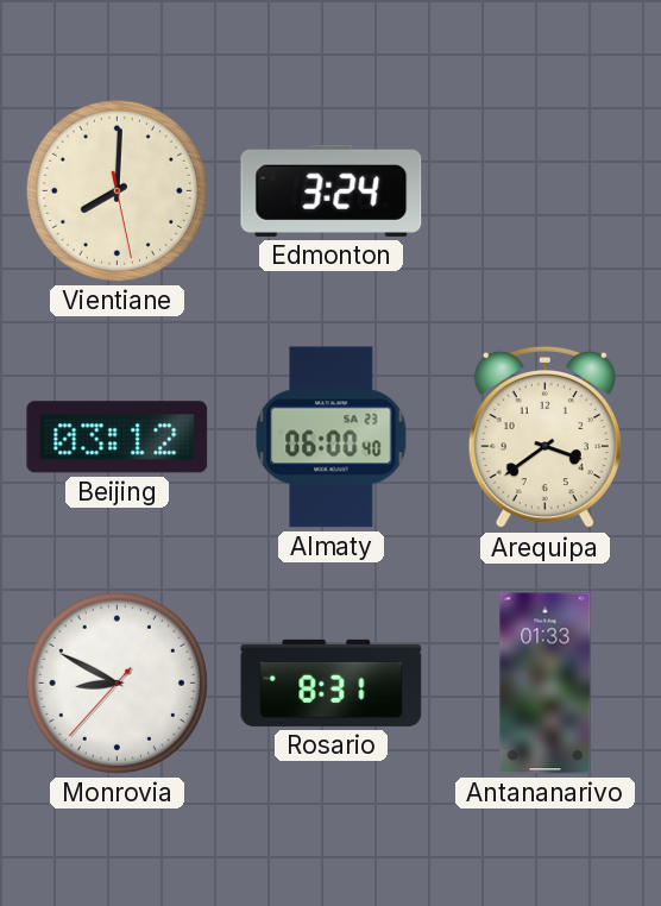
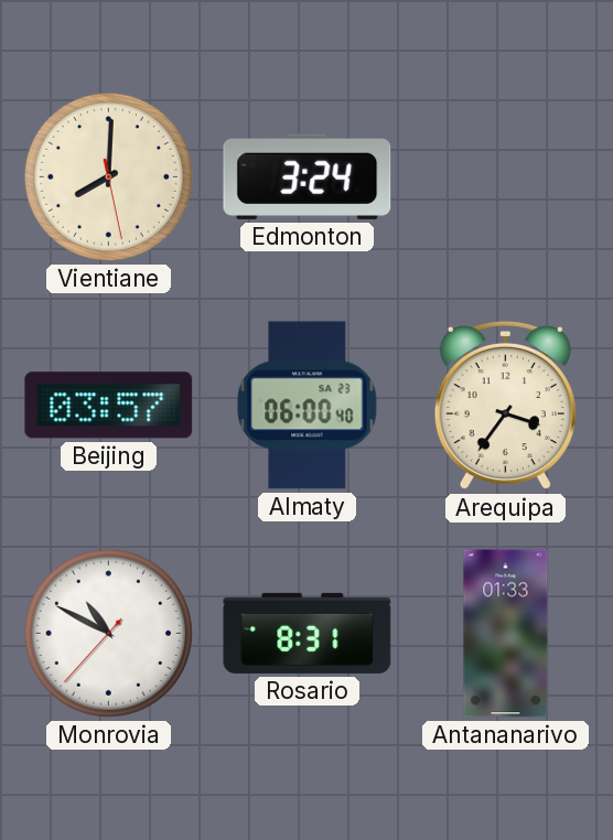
Beijing: 03:12 -> 03:57
Arequipa: 3:39 -> 3:36
Monrovia: 8:49 -> 10:49
